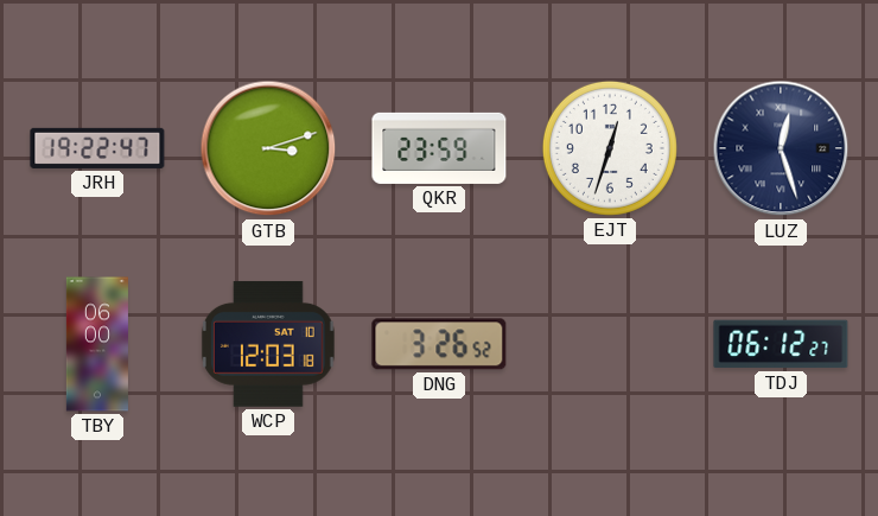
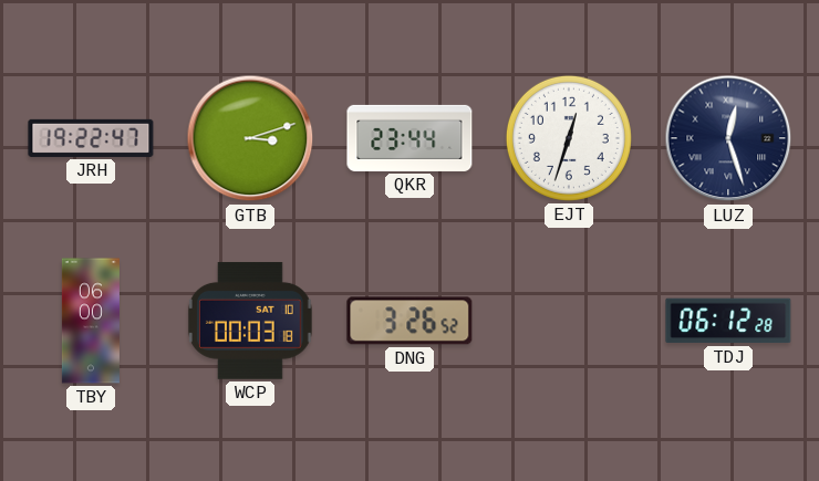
QKR: 23:59 -> 23:44
WCP: 12:03 -> 00:03
TDJ: 06:12:27 -> 06:12:28
